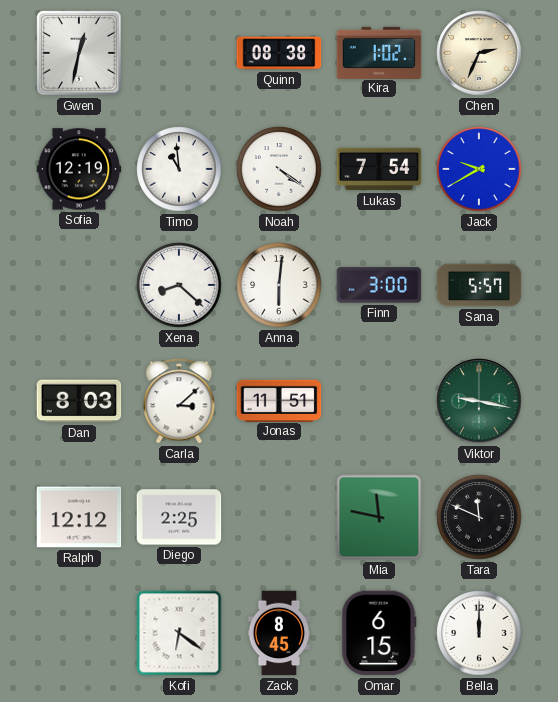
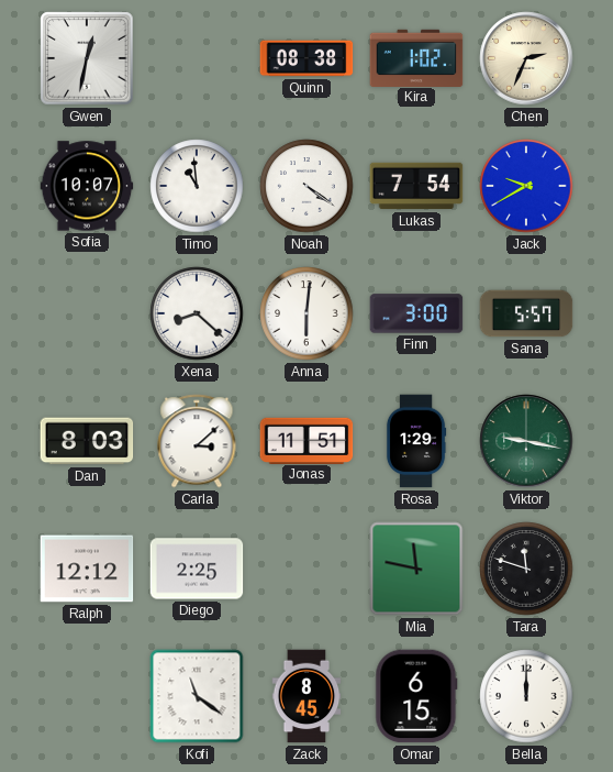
Sofia: 12:19 -> 10:07
Rosa: none -> 1:29
Tara: 11:49 -> 11:48
Kofi: 6:21 -> 11:21
